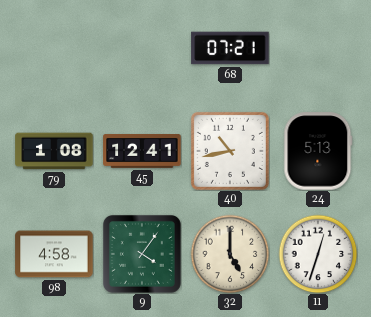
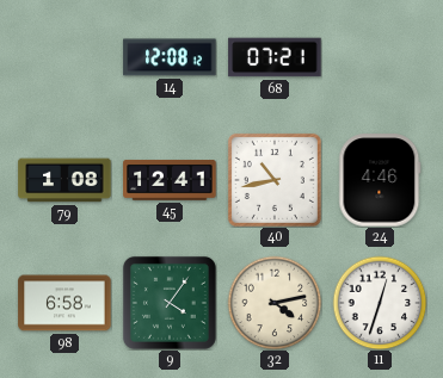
14: none -> 12:08
24: 5:13 -> 4:46
98: 4:58 -> 6:58
32: 5:00 -> 4:13
